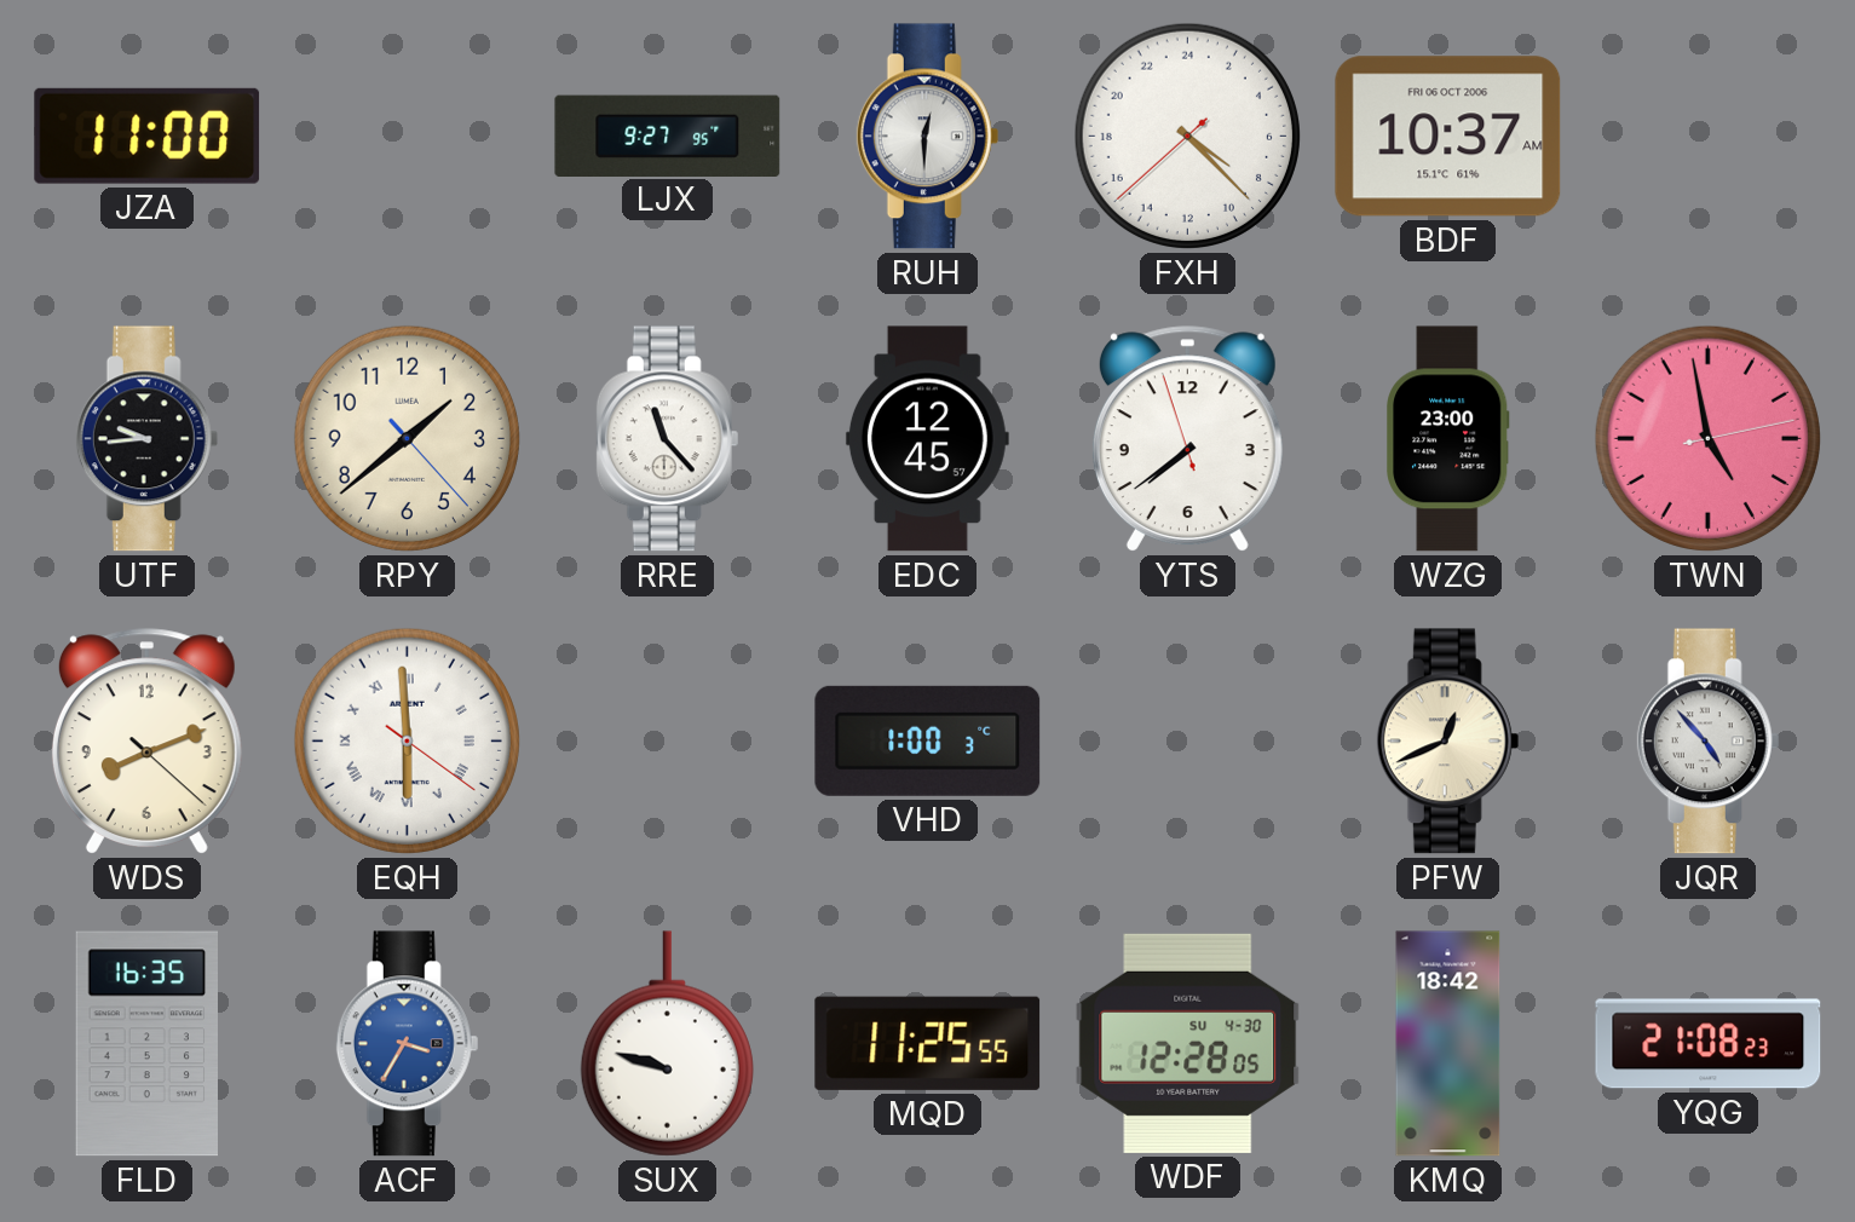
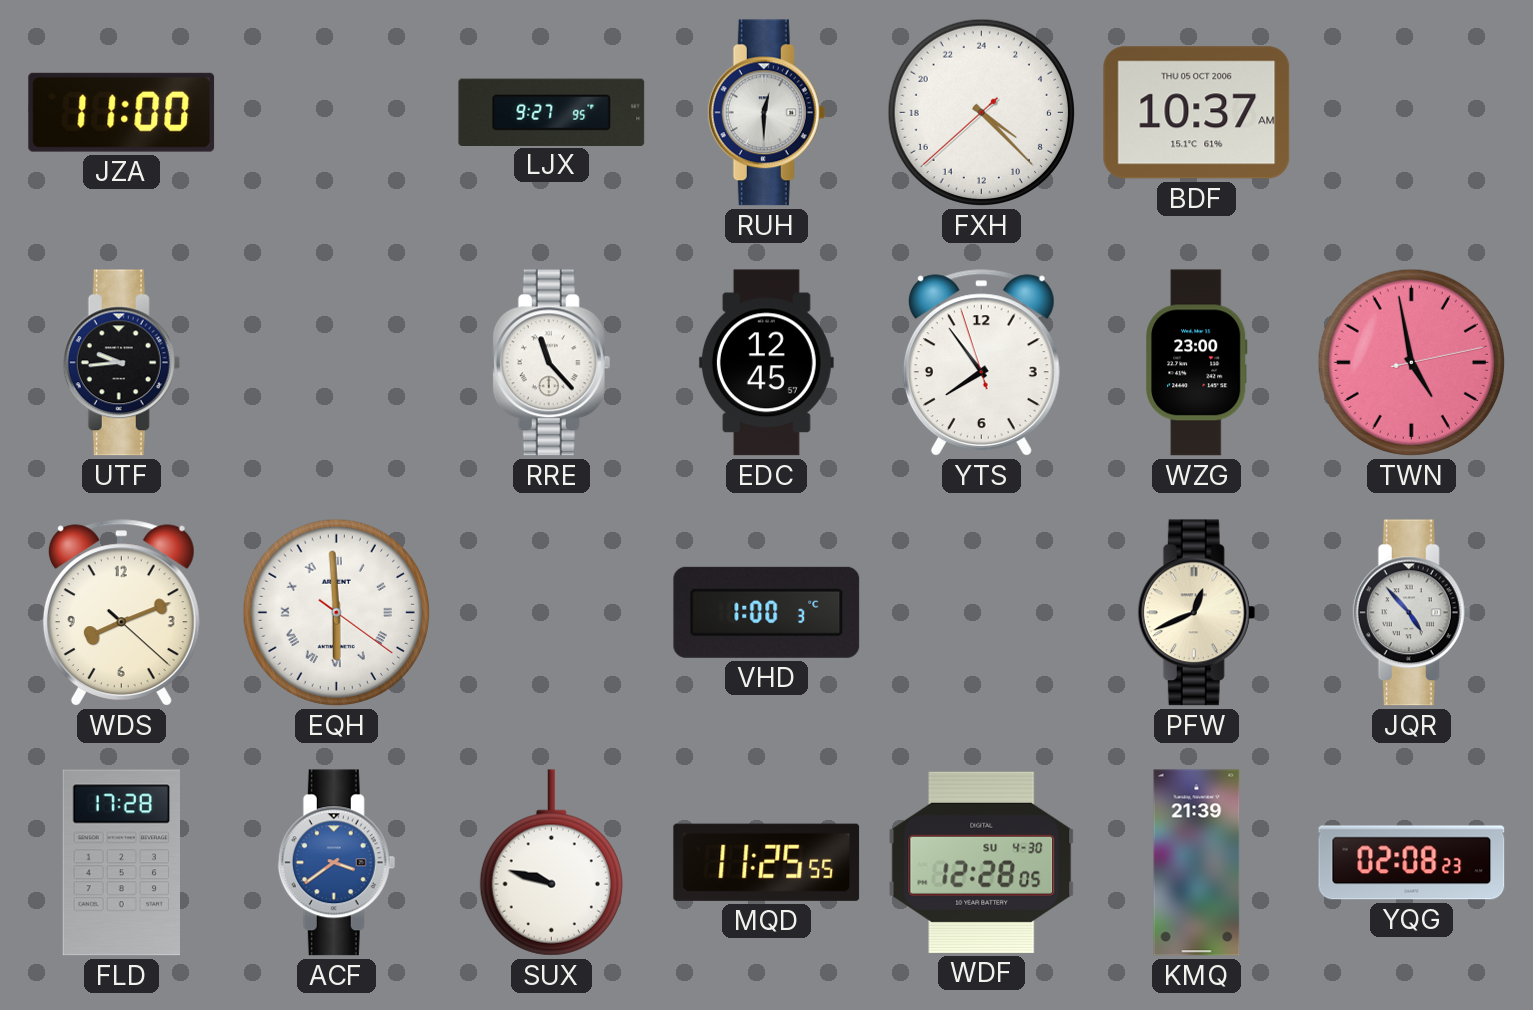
BDF date: FRI 06 OCT 2006 -> THU 05 OCT 2006
RPY: 1:38 -> none
YTS: 7:38 -> 7:53
FLD: 16:35 -> 17:28
ACF: 3:35 -> 3:39
KMQ: 18:42 -> 21:39
YQG: 21:08 -> 02:08
